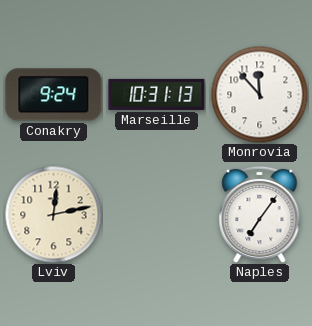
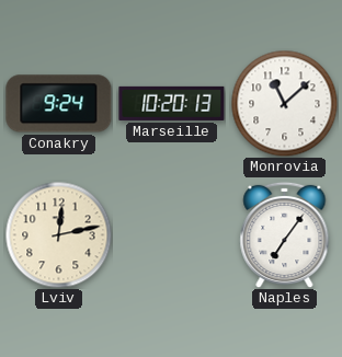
Marseille: 10:31 -> 10:20
Monrovia: 11:53 -> 11:08
